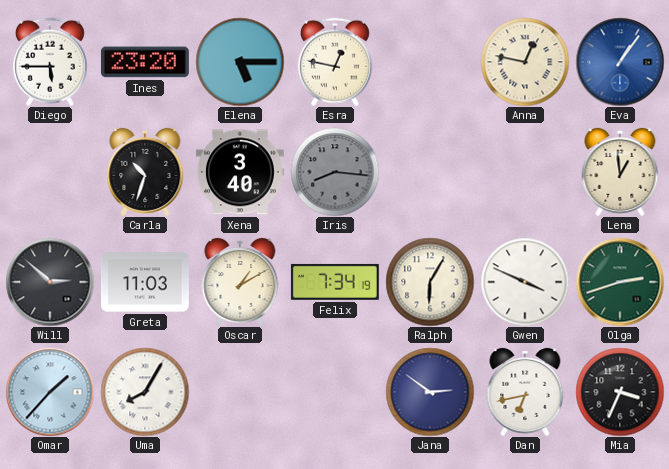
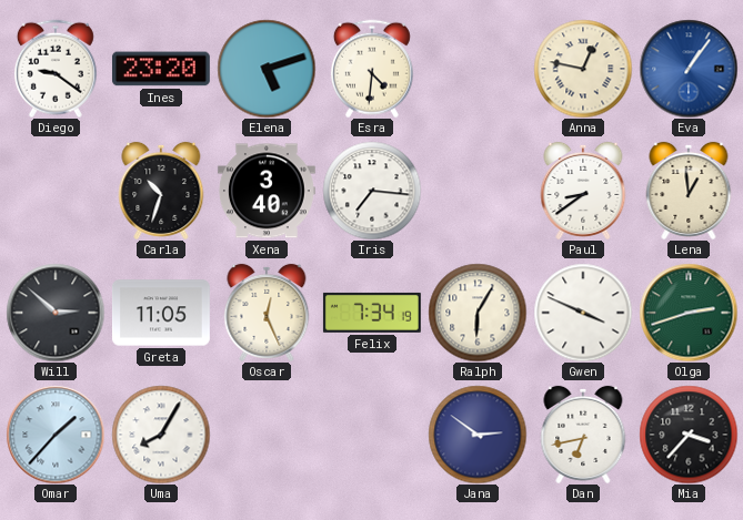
Diego: 5:45 -> 9:21
Elena: 5:15 -> 5:12
Esra: 12:47 -> 4:31
Iris: 8:16 -> 7:16
Iris dial: grey -> white
Paul: none -> 8:39
Greta: 11:03 -> 11:05
Oscar: 1:10 -> 12:26
Mia: 3:34 -> 3:37
